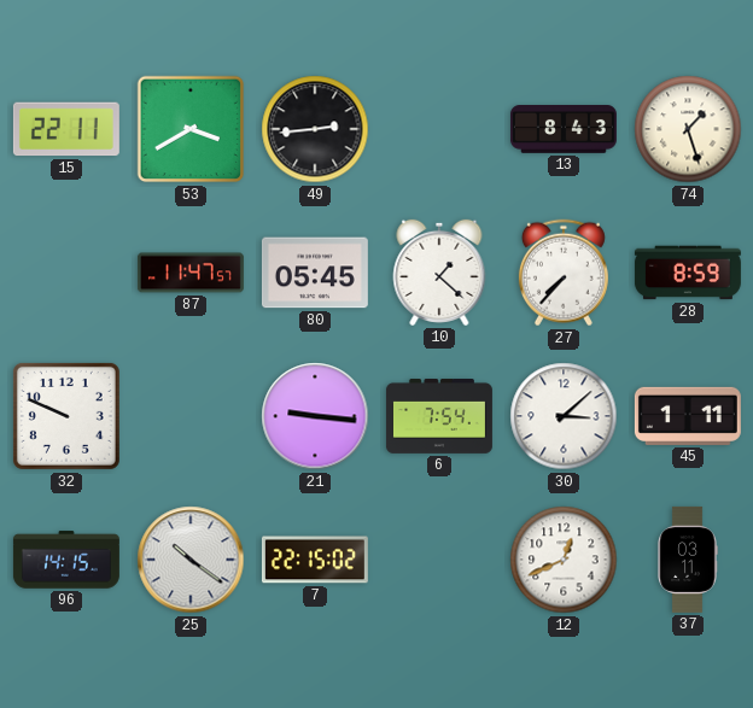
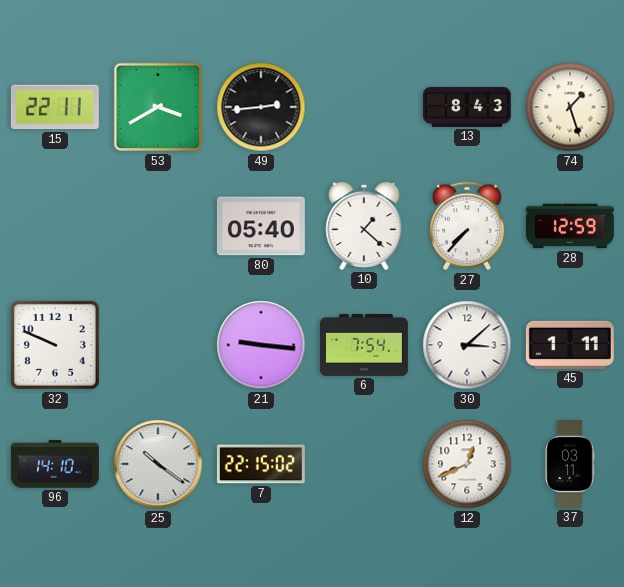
87: 11:47 -> none
80: 05:45 -> 05:40
28: 8:59 -> 12:59
96: 14:15 -> 14:10
